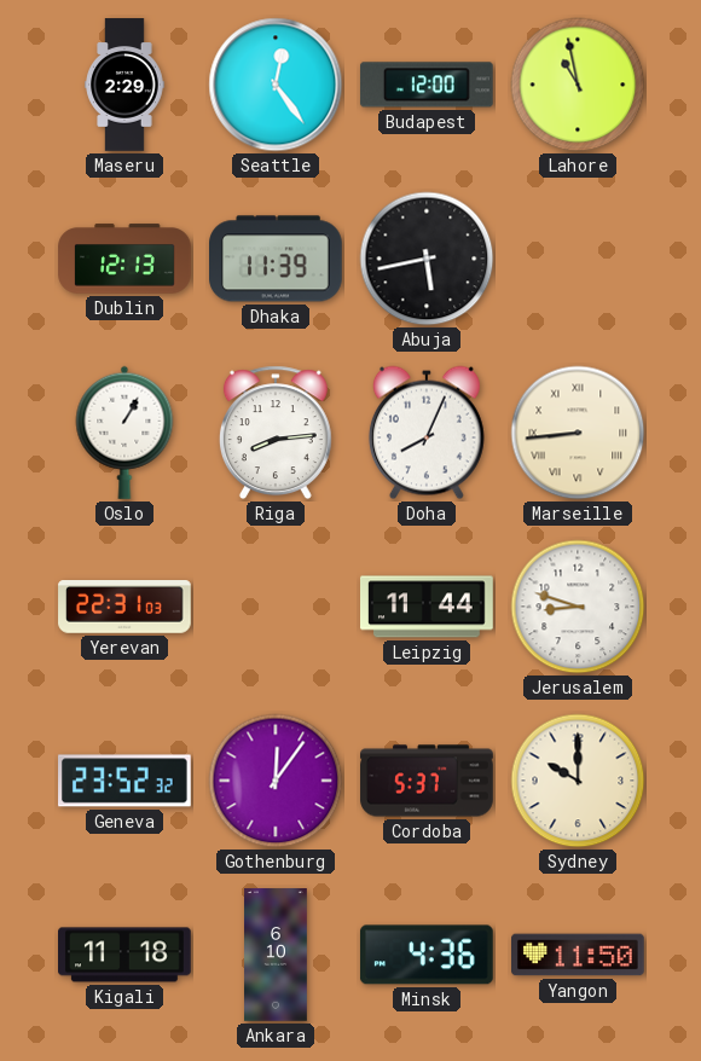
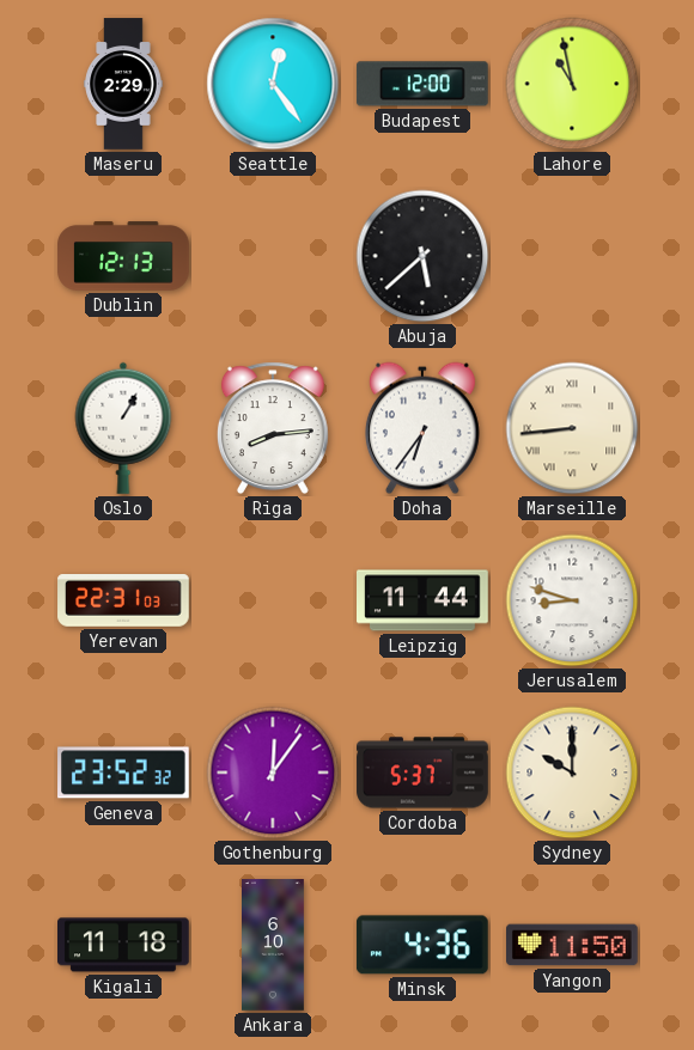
Dhaka: 11:39 -> none
Abuja: 5:43 -> 5:38
Doha: 8:04 -> 6:36
